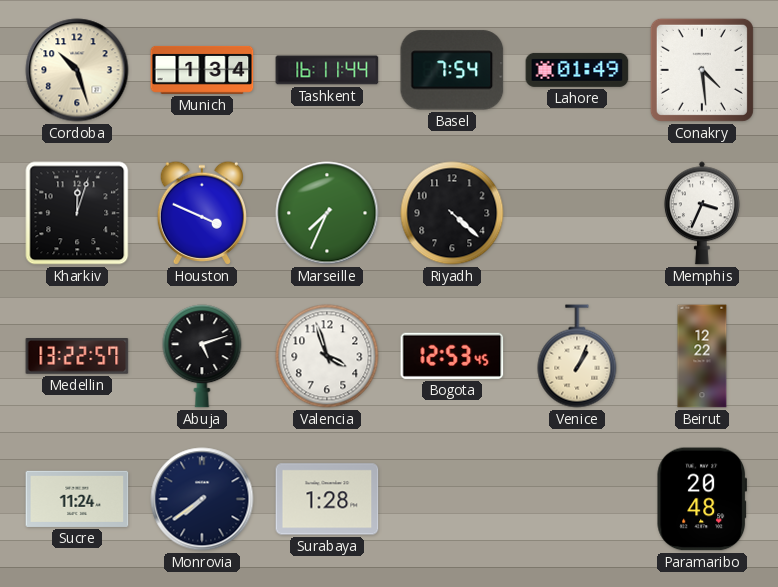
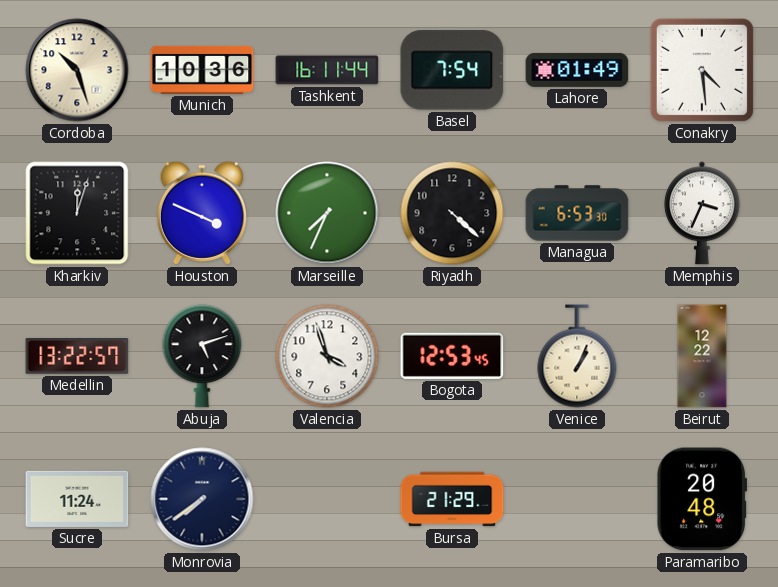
Munich: 1:34 -> 10:36
Managua: none -> 6:53
Surabaya: 1:28 -> none
Bursa: none -> 21:29
